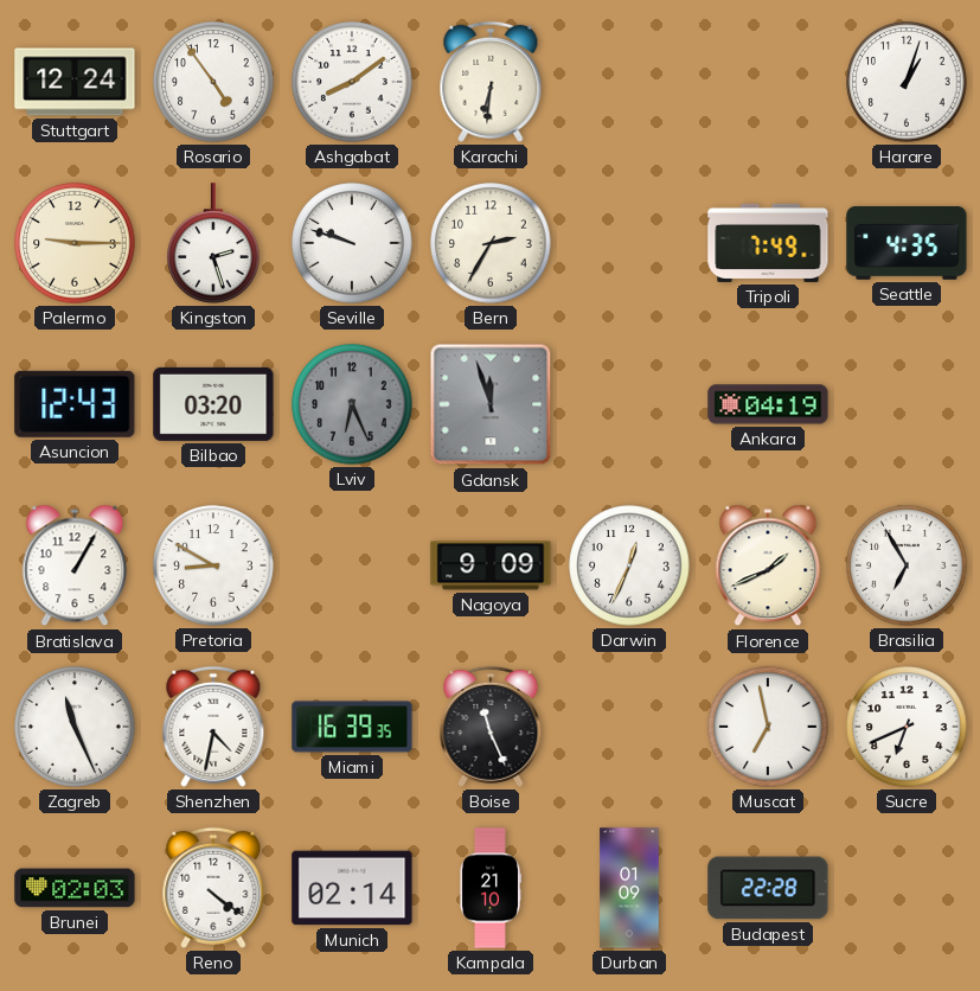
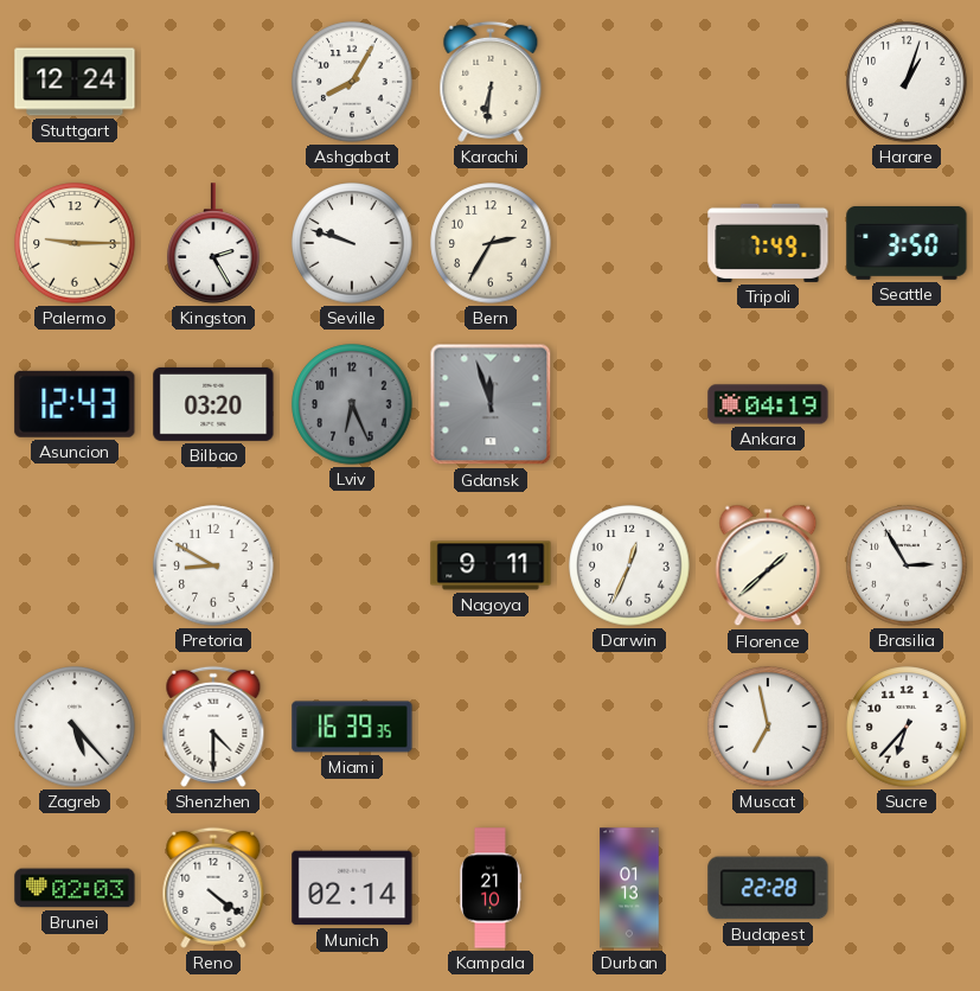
Rosario: 4:54 -> none
Ashgabat: 8:09 -> 8:05
Kingston: 2:27 -> 2:25
Seattle: 4:35 -> 3:50
Bratislava: 1:05 -> none
Nagoya: 9:09 -> 9:11
Florence: 1:41 -> 1:38
Brasilia: 6:55 -> 2:55
Zagreb: 11:26 -> 5:23
Shenzhen: 4:32 -> 4:30
Boise: 11:26 -> none
Sucre: 6:41 -> 6:37
Durban: 01:09 -> 01:13
